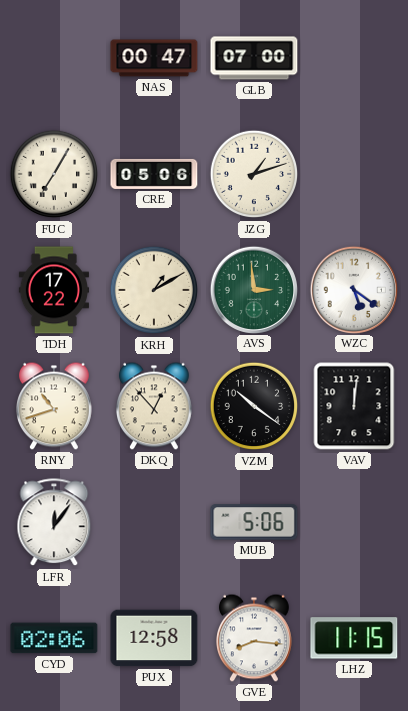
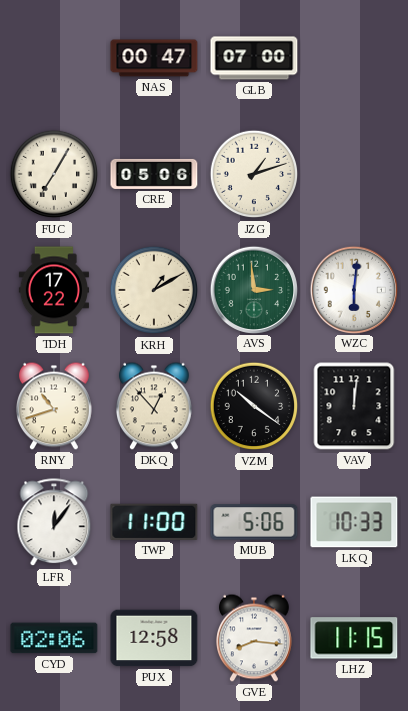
WZC: 5:21 -> 6:01
TWP: none -> 11:00
LKQ: none -> 10:33
